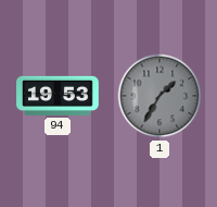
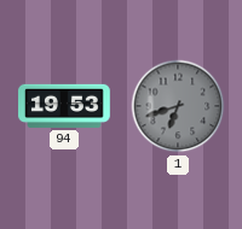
1: 1:35 -> 6:42
